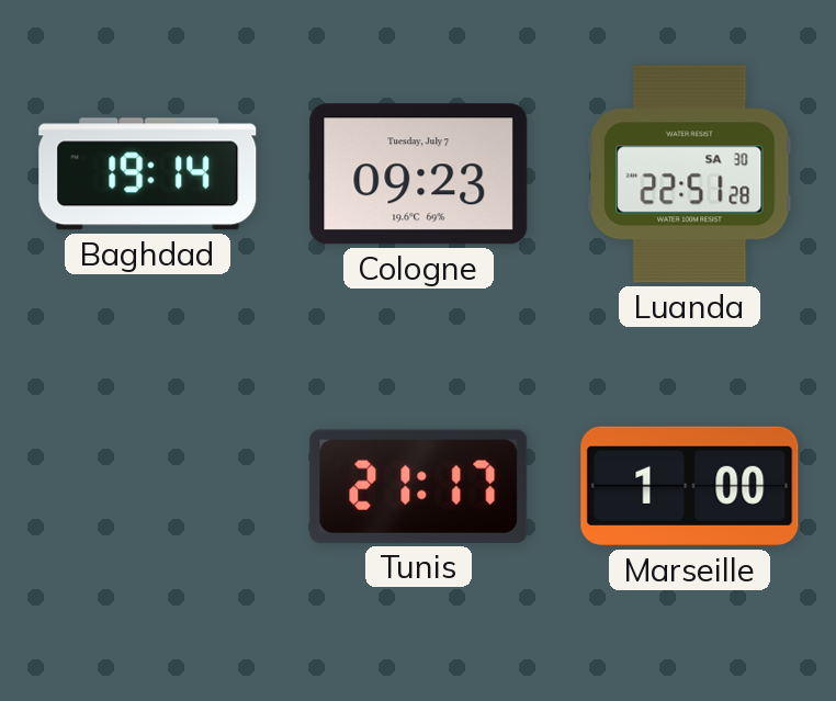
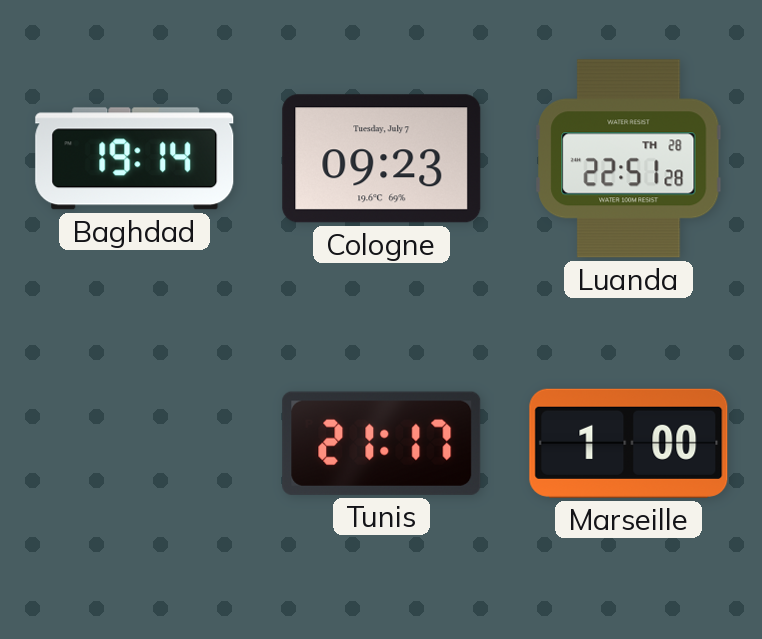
Luanda date: SA 30 -> TH 28
